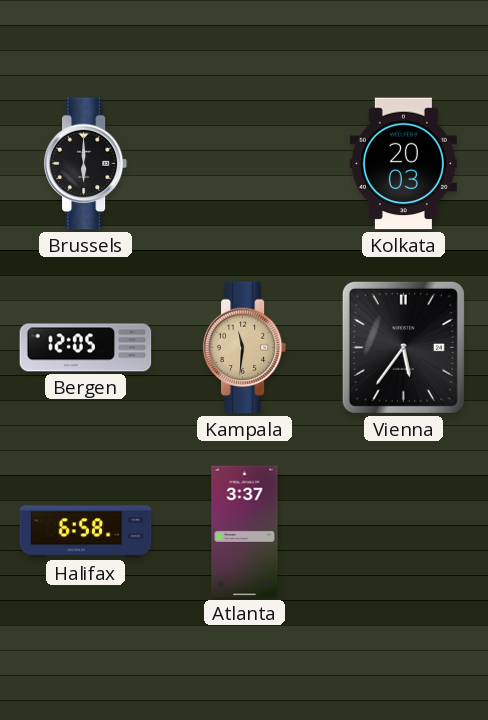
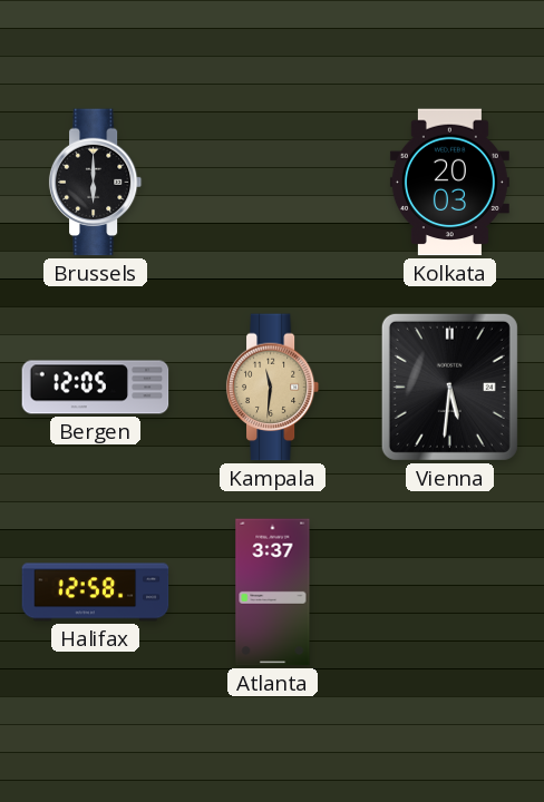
Vienna: 5:36 -> 5:31
Halifax: 6:58 -> 12:58
